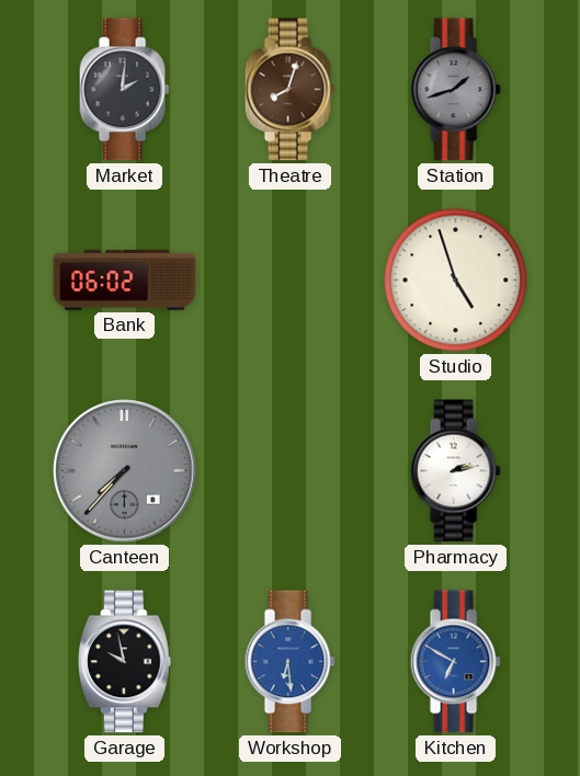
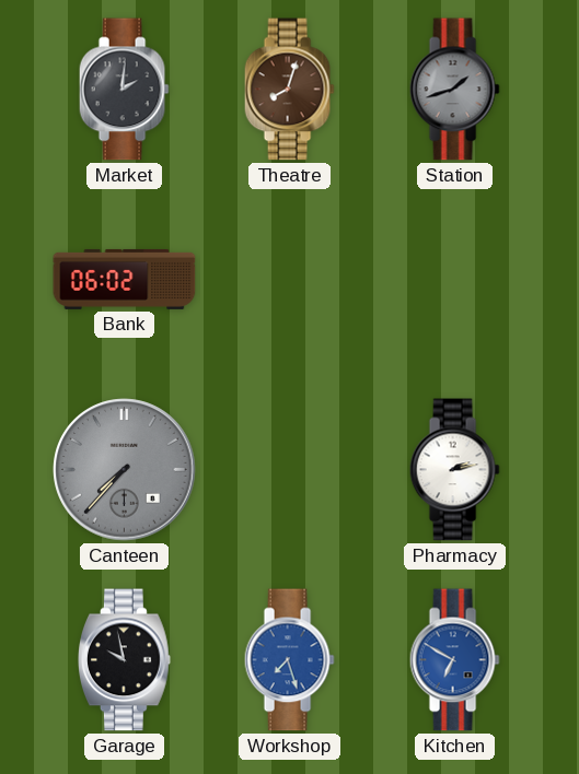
Studio: 4:57 -> none
Workshop: 6:29 -> 7:27
